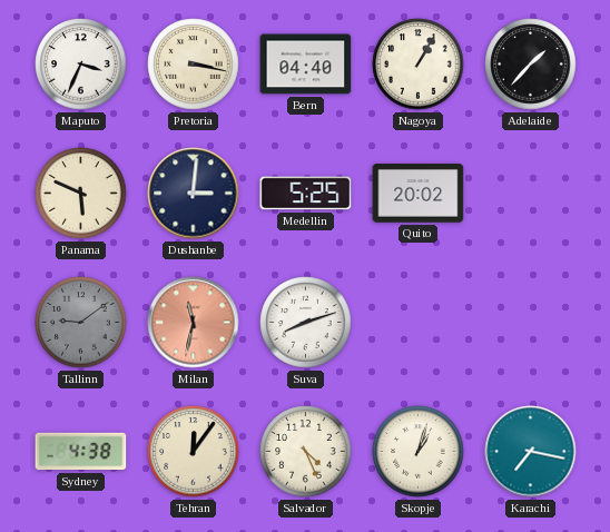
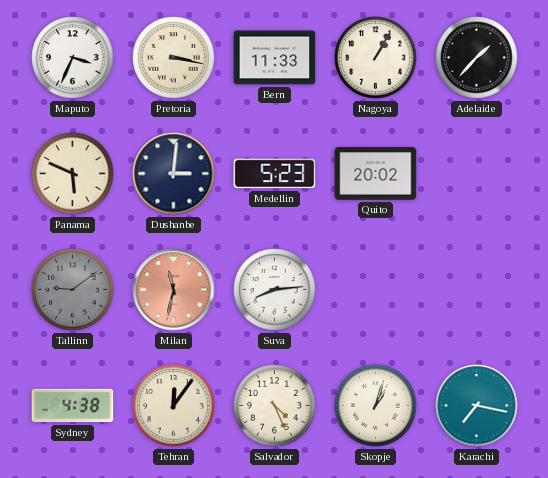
Bern: 04:40 -> 11:33
Medellin: 5:25 -> 5:23
Suva: 8:12 -> 8:14
